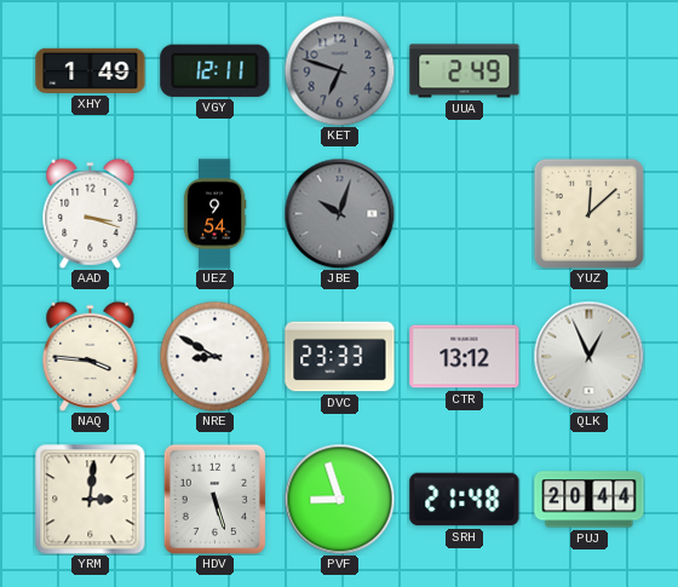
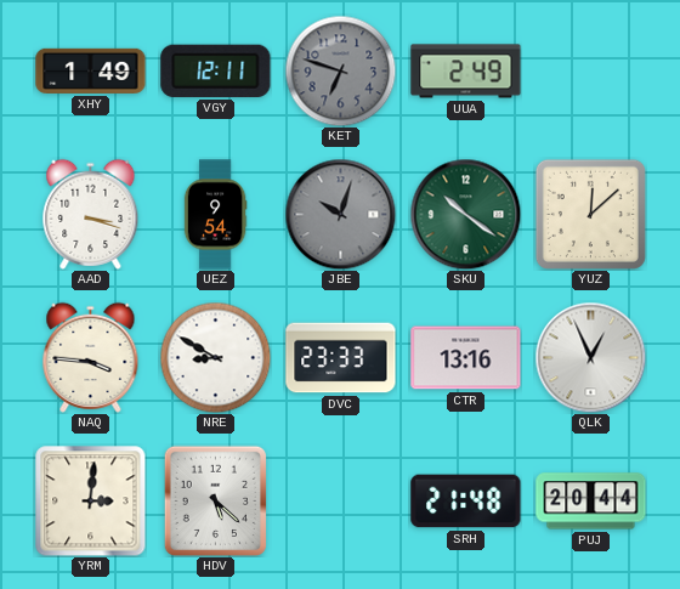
SKU: none -> 10:21
CTR: 13:12 -> 13:16
HDV: 5:27 -> 5:22
PVF: 8:57 -> none
